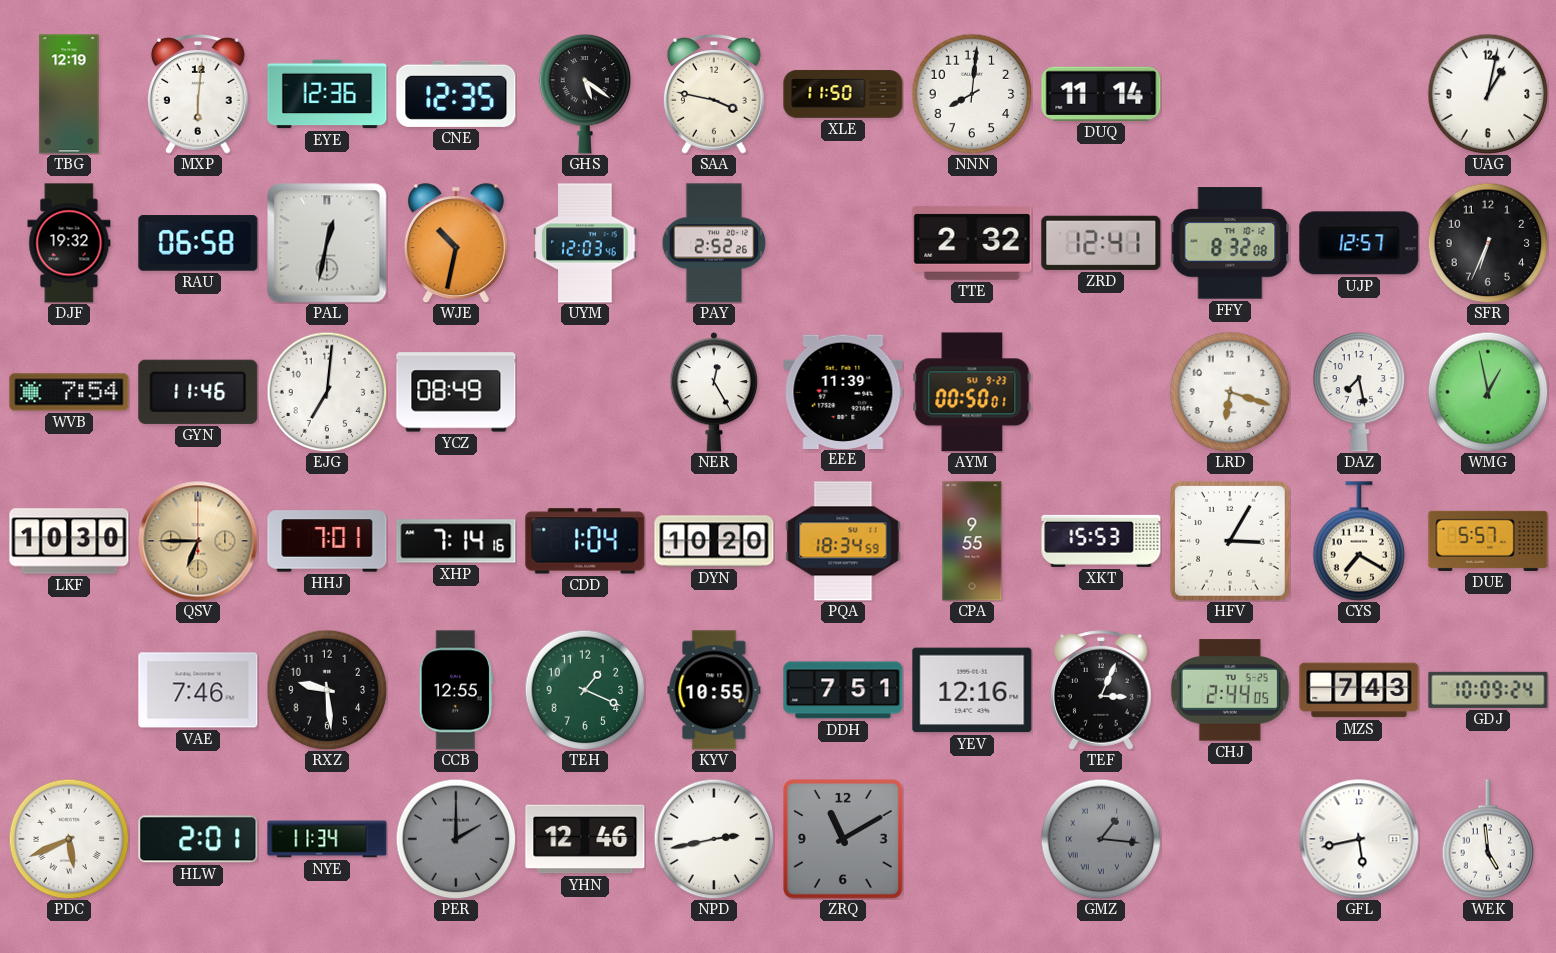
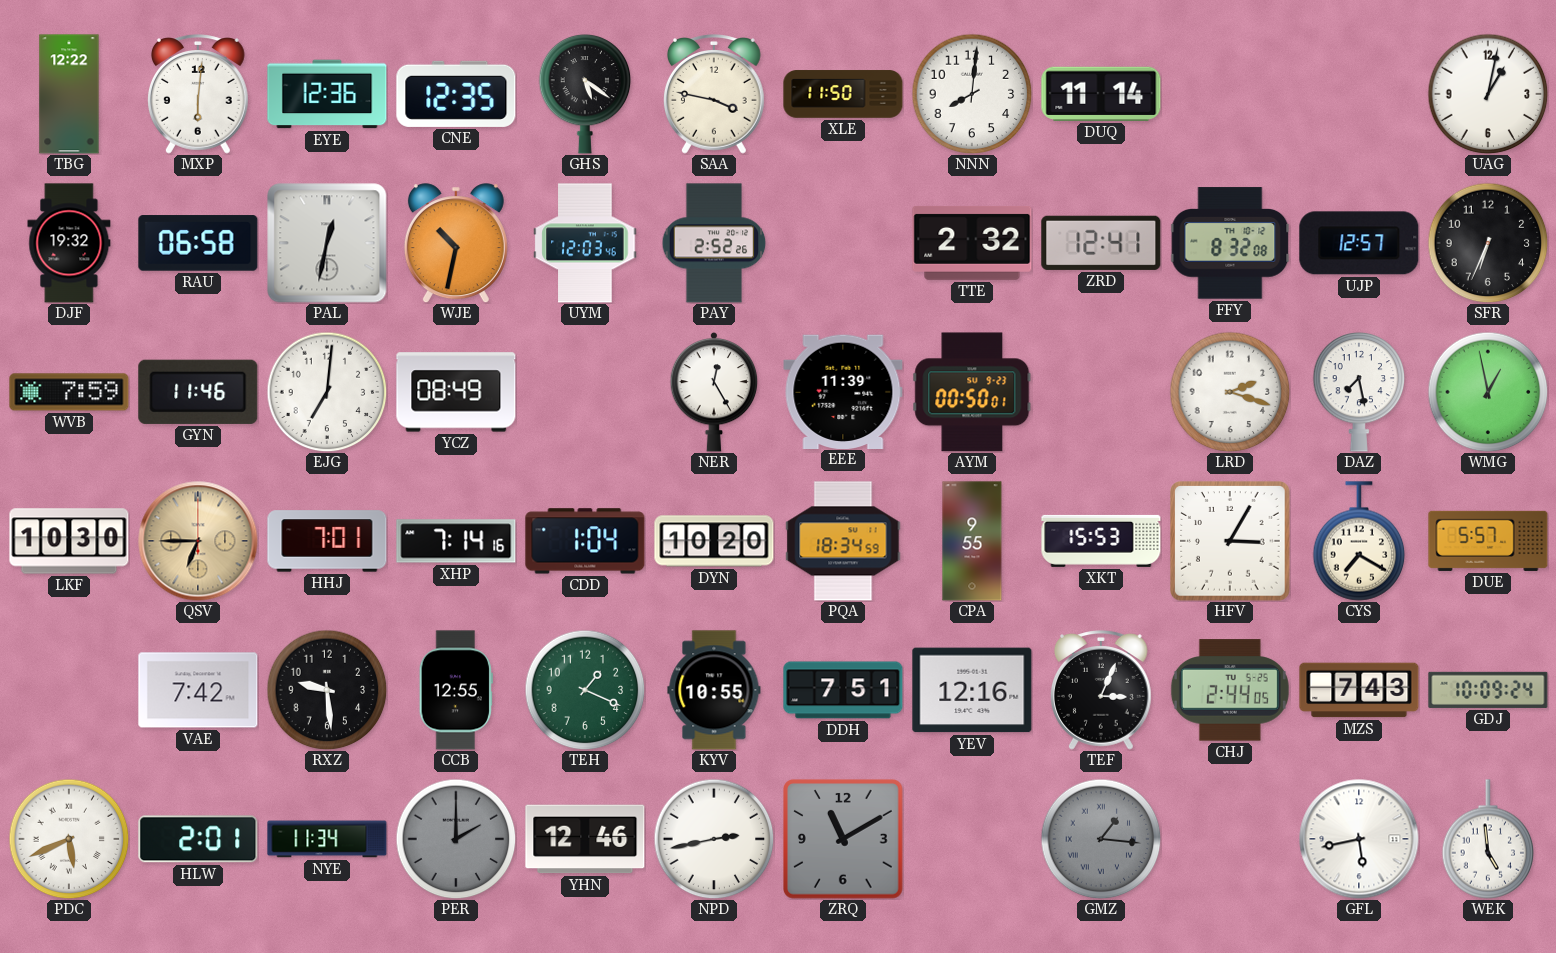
TBG: 12:19 -> 12:22
WVB: 7:54 -> 7:59
LRD: 6:18 -> 2:18
VAE: 7:46 -> 7:42
